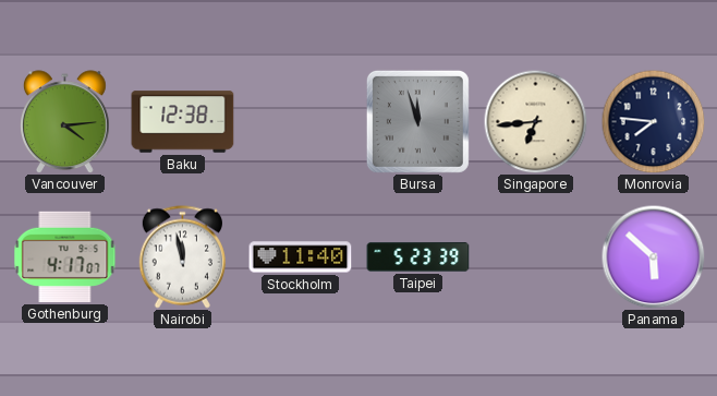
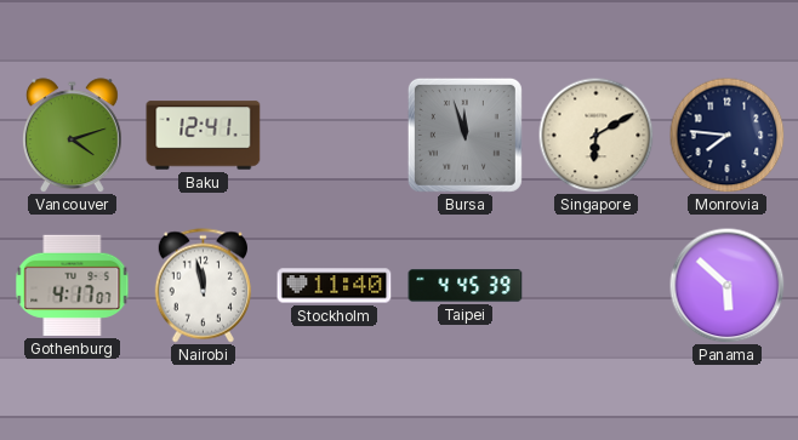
Vancouver: 4:14 -> 4:12
Baku: 12:38 -> 12:41
Singapore: 6:44 -> 6:10
Taipei: 5:23 -> 4:45
